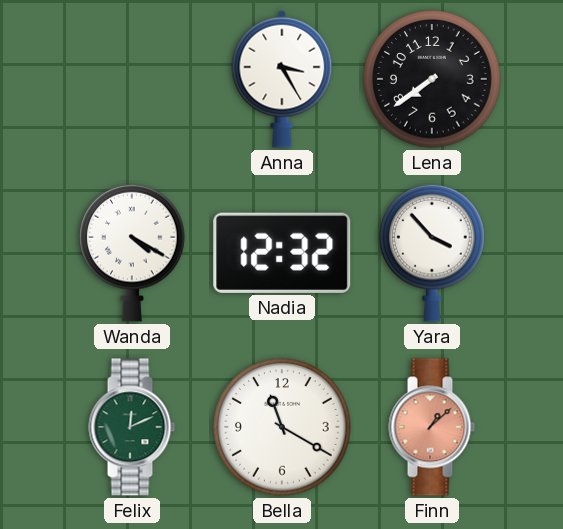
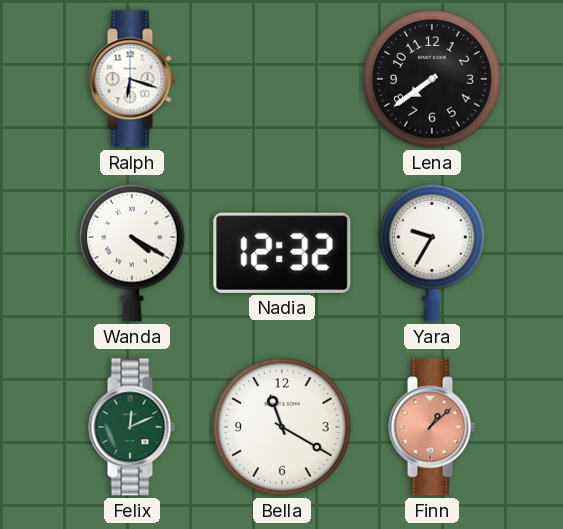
Ralph: none -> 6:18
Anna: 3:25 -> none
Yara: 3:53 -> 9:35
